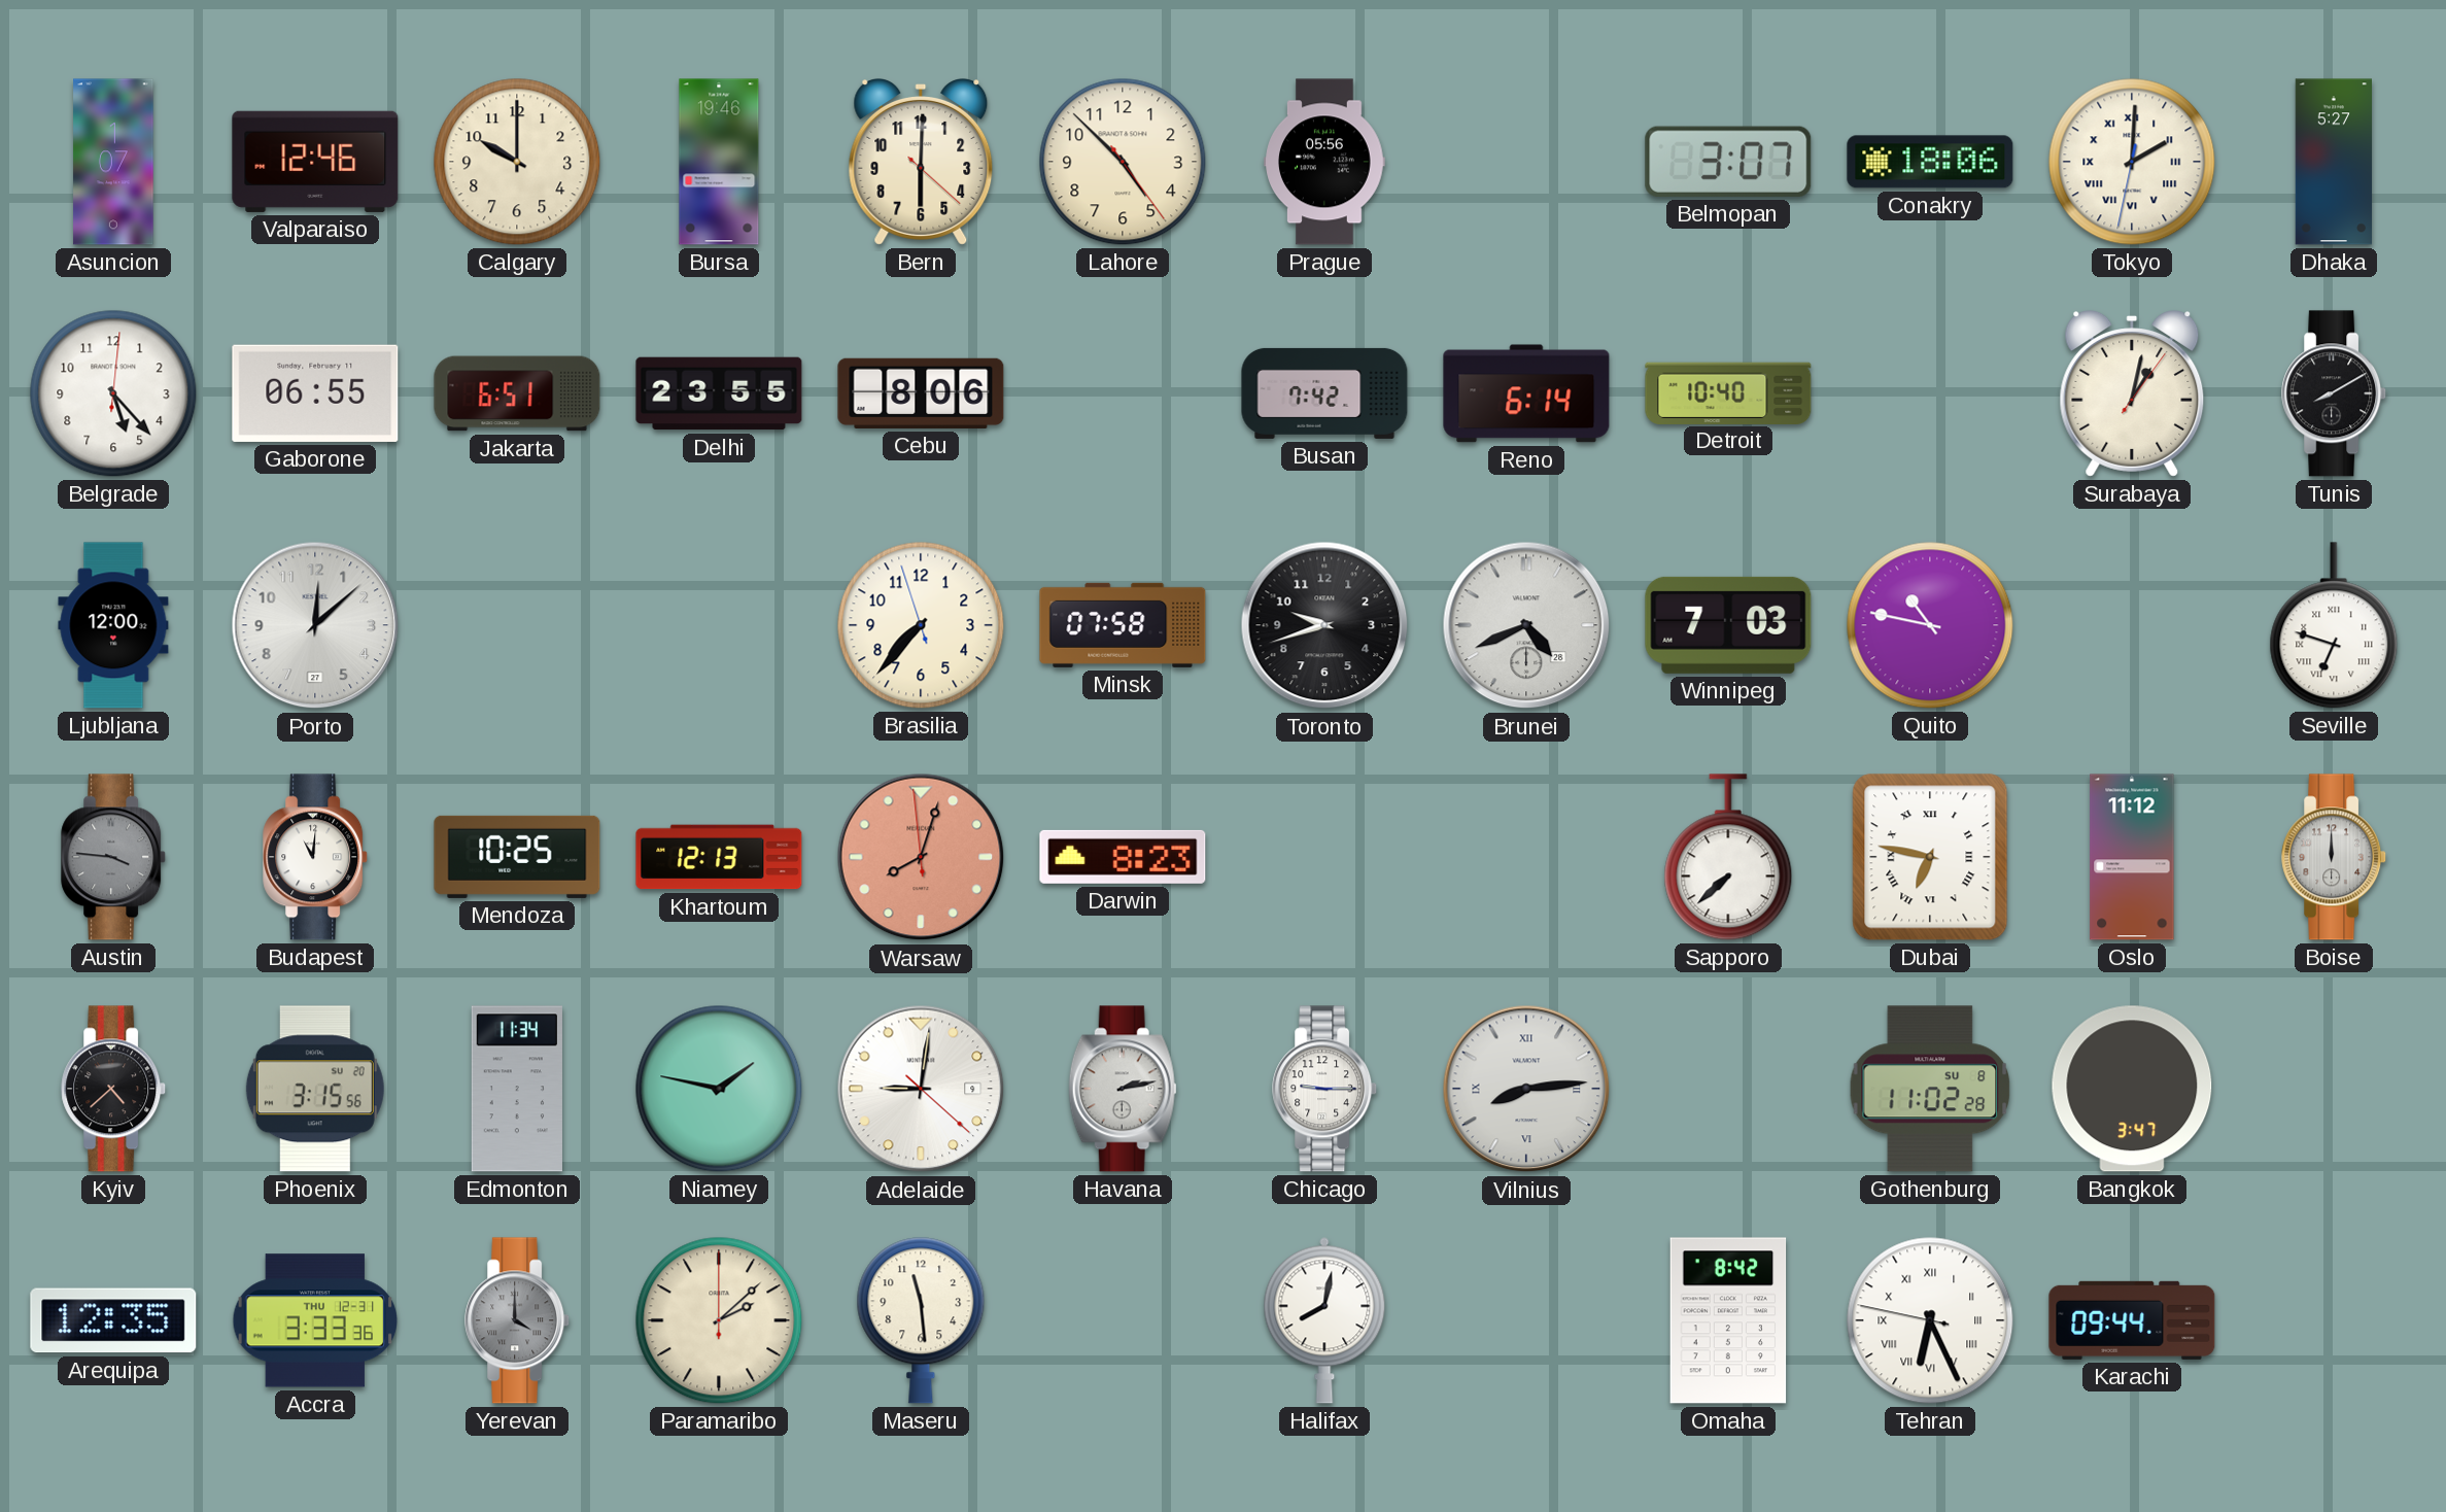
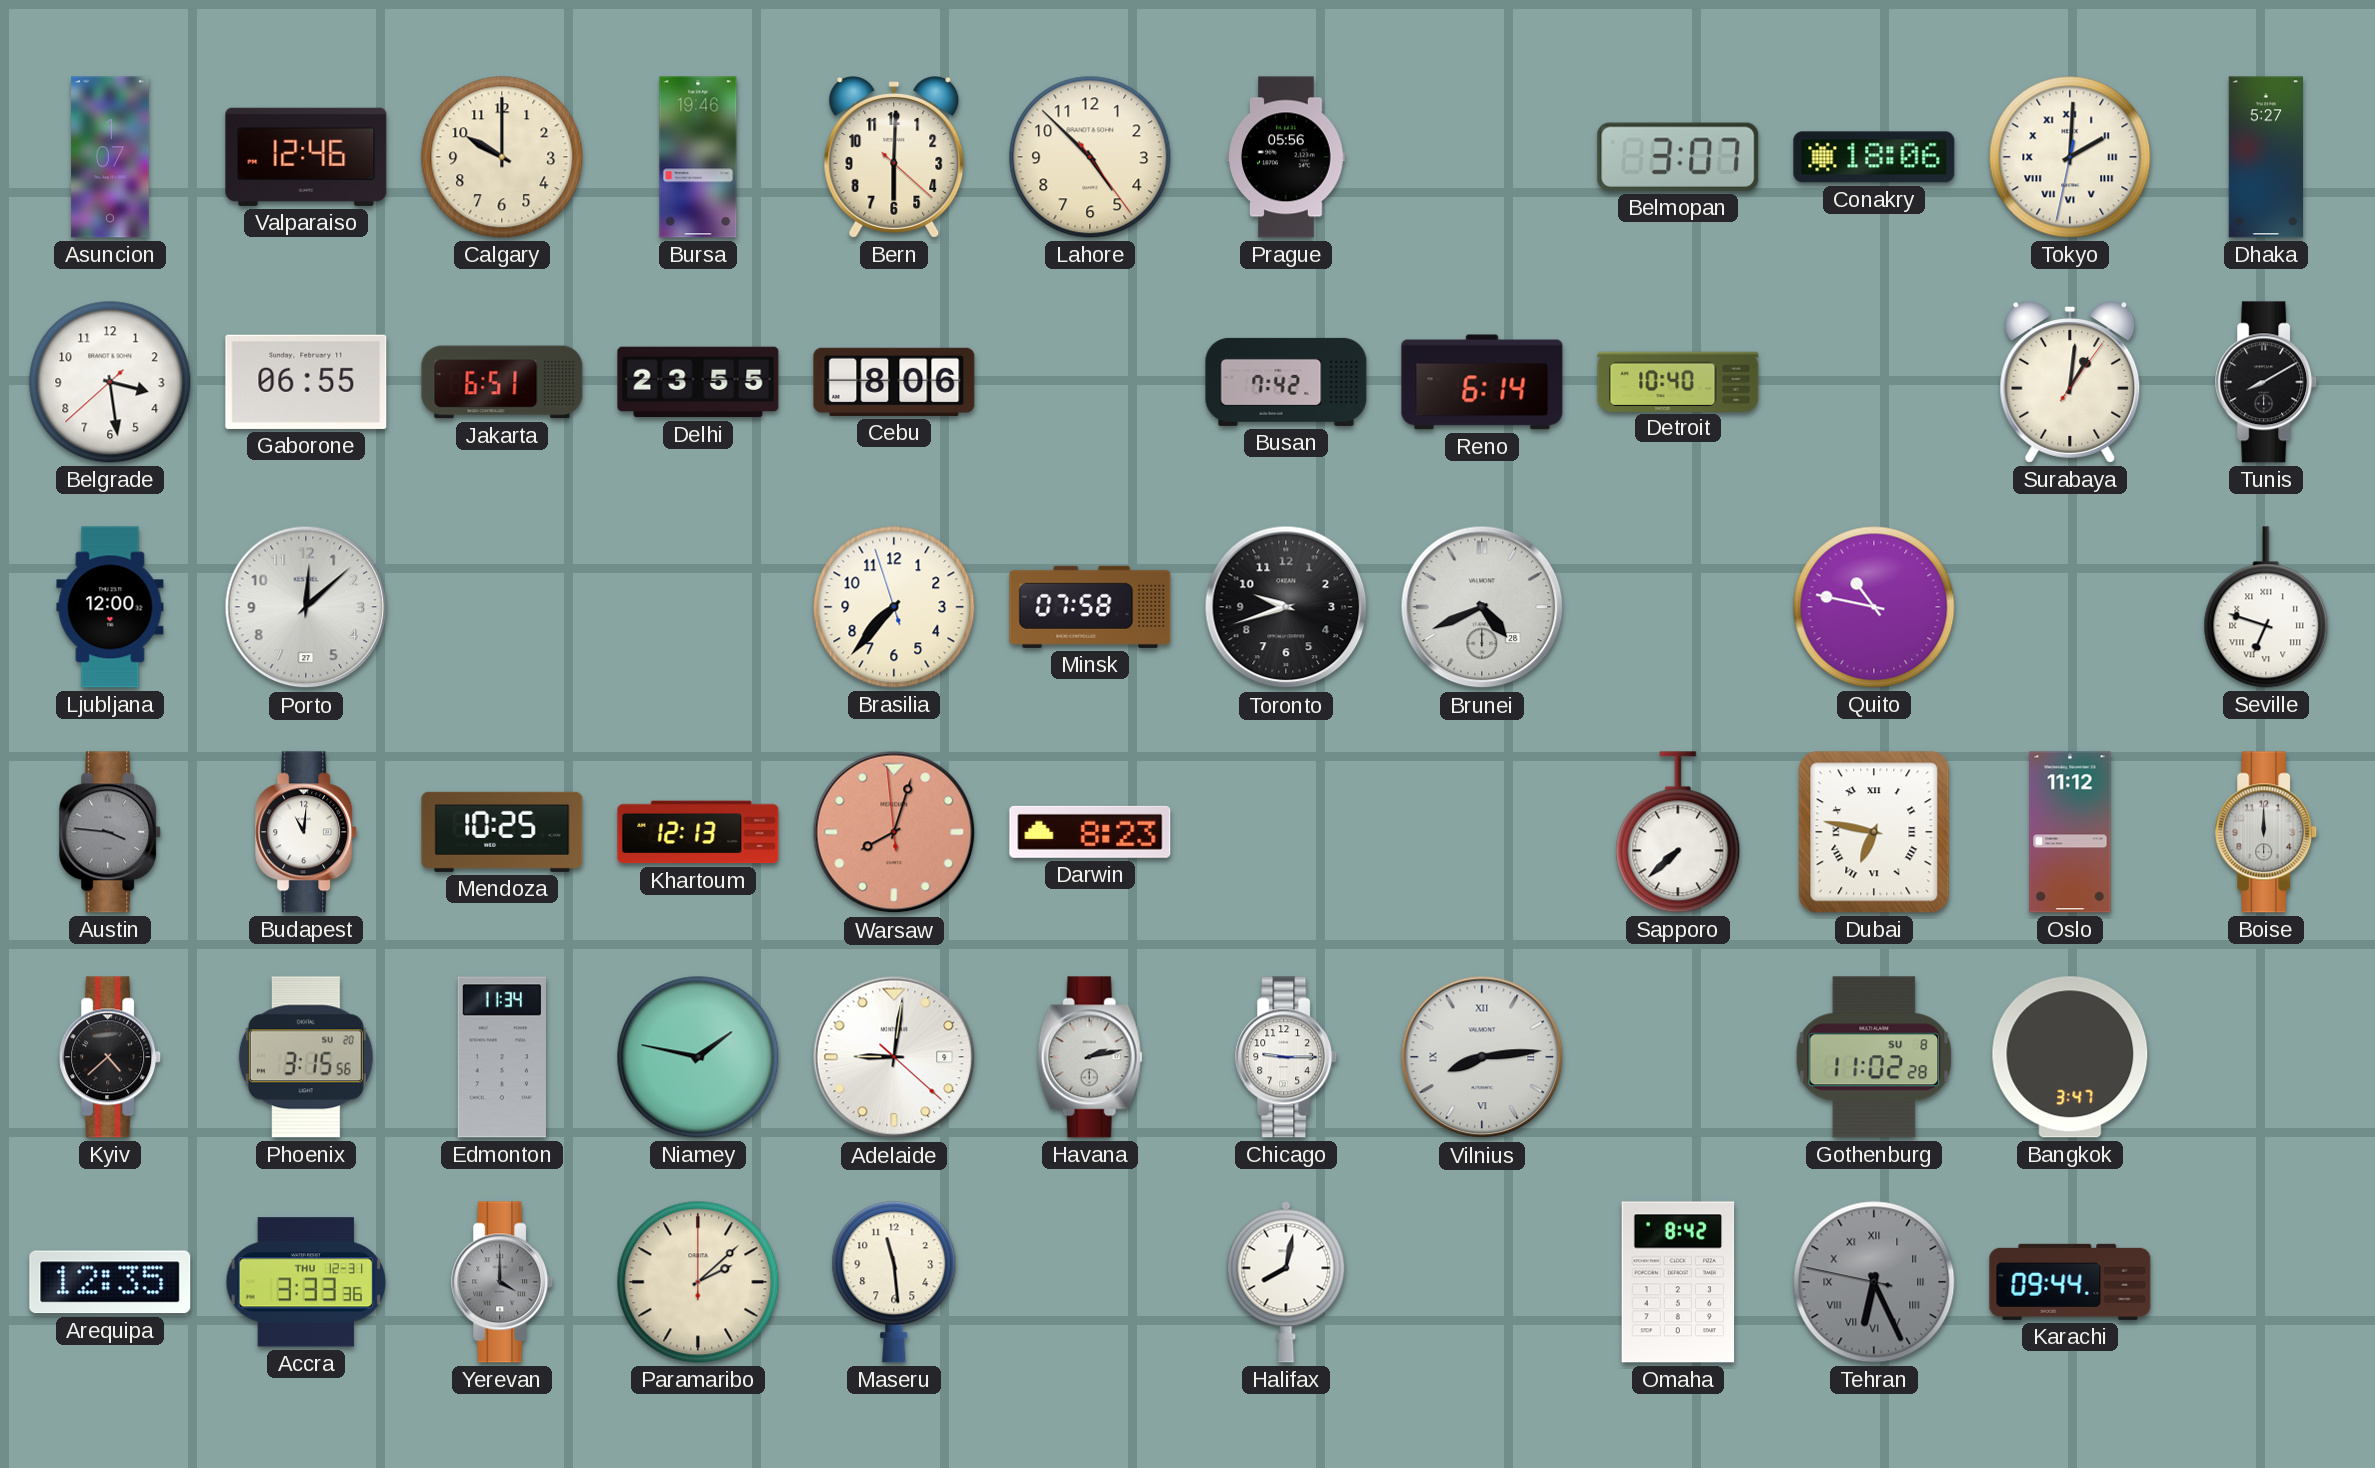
Belgrade: 5:23 -> 3:28
Surabaya: 1:02 -> 1:01
Winnipeg: 7:03 -> none
Tehran dial: white -> grey
